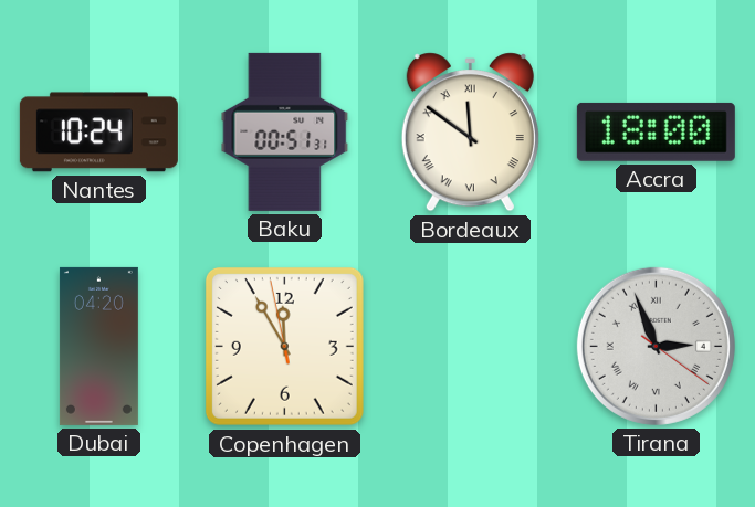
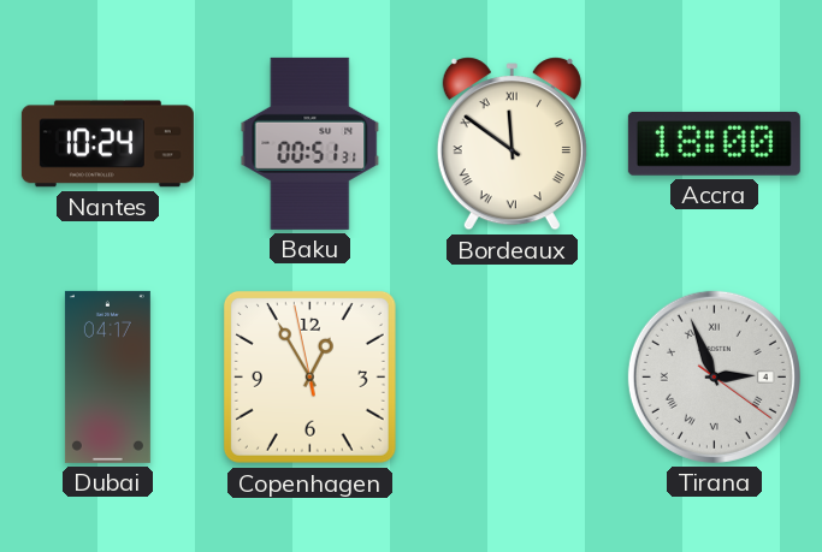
Dubai: 04:20 -> 04:17
Copenhagen: 11:54 -> 12:54
